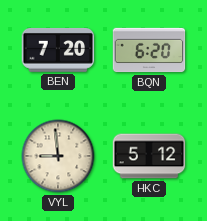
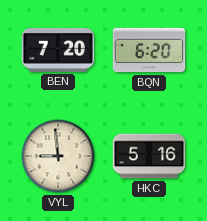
HKC: 5:12 -> 5:16
